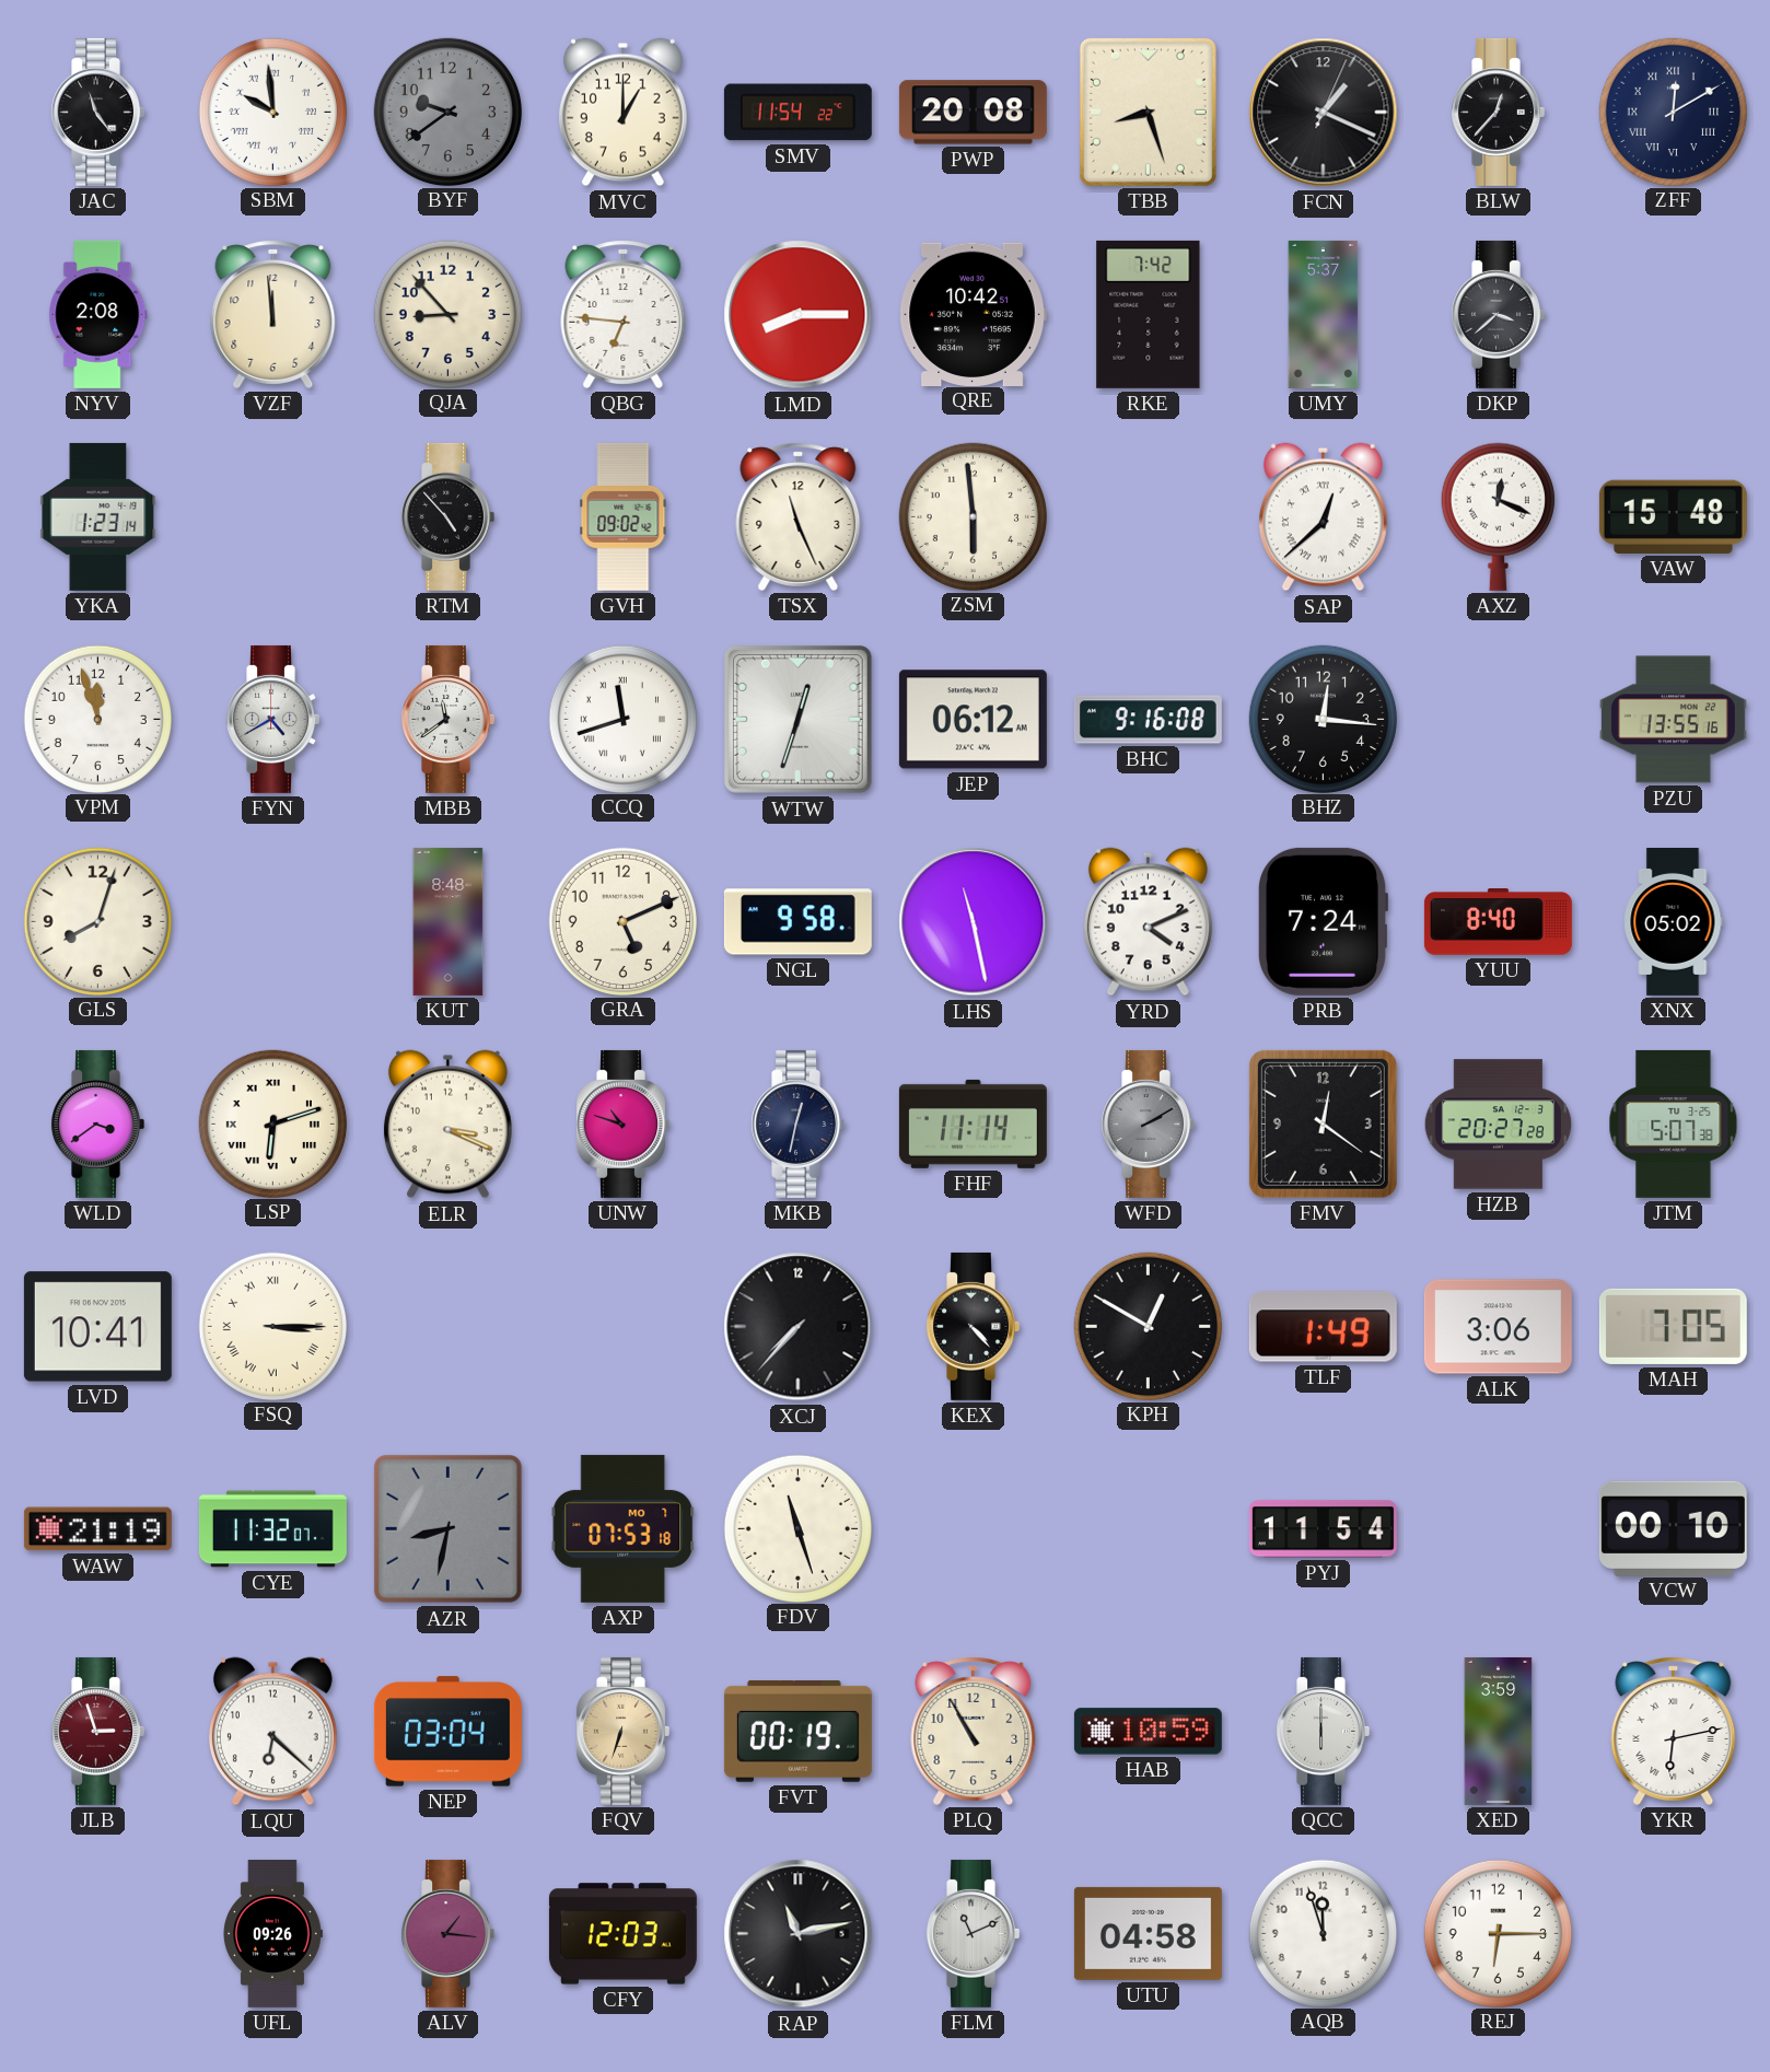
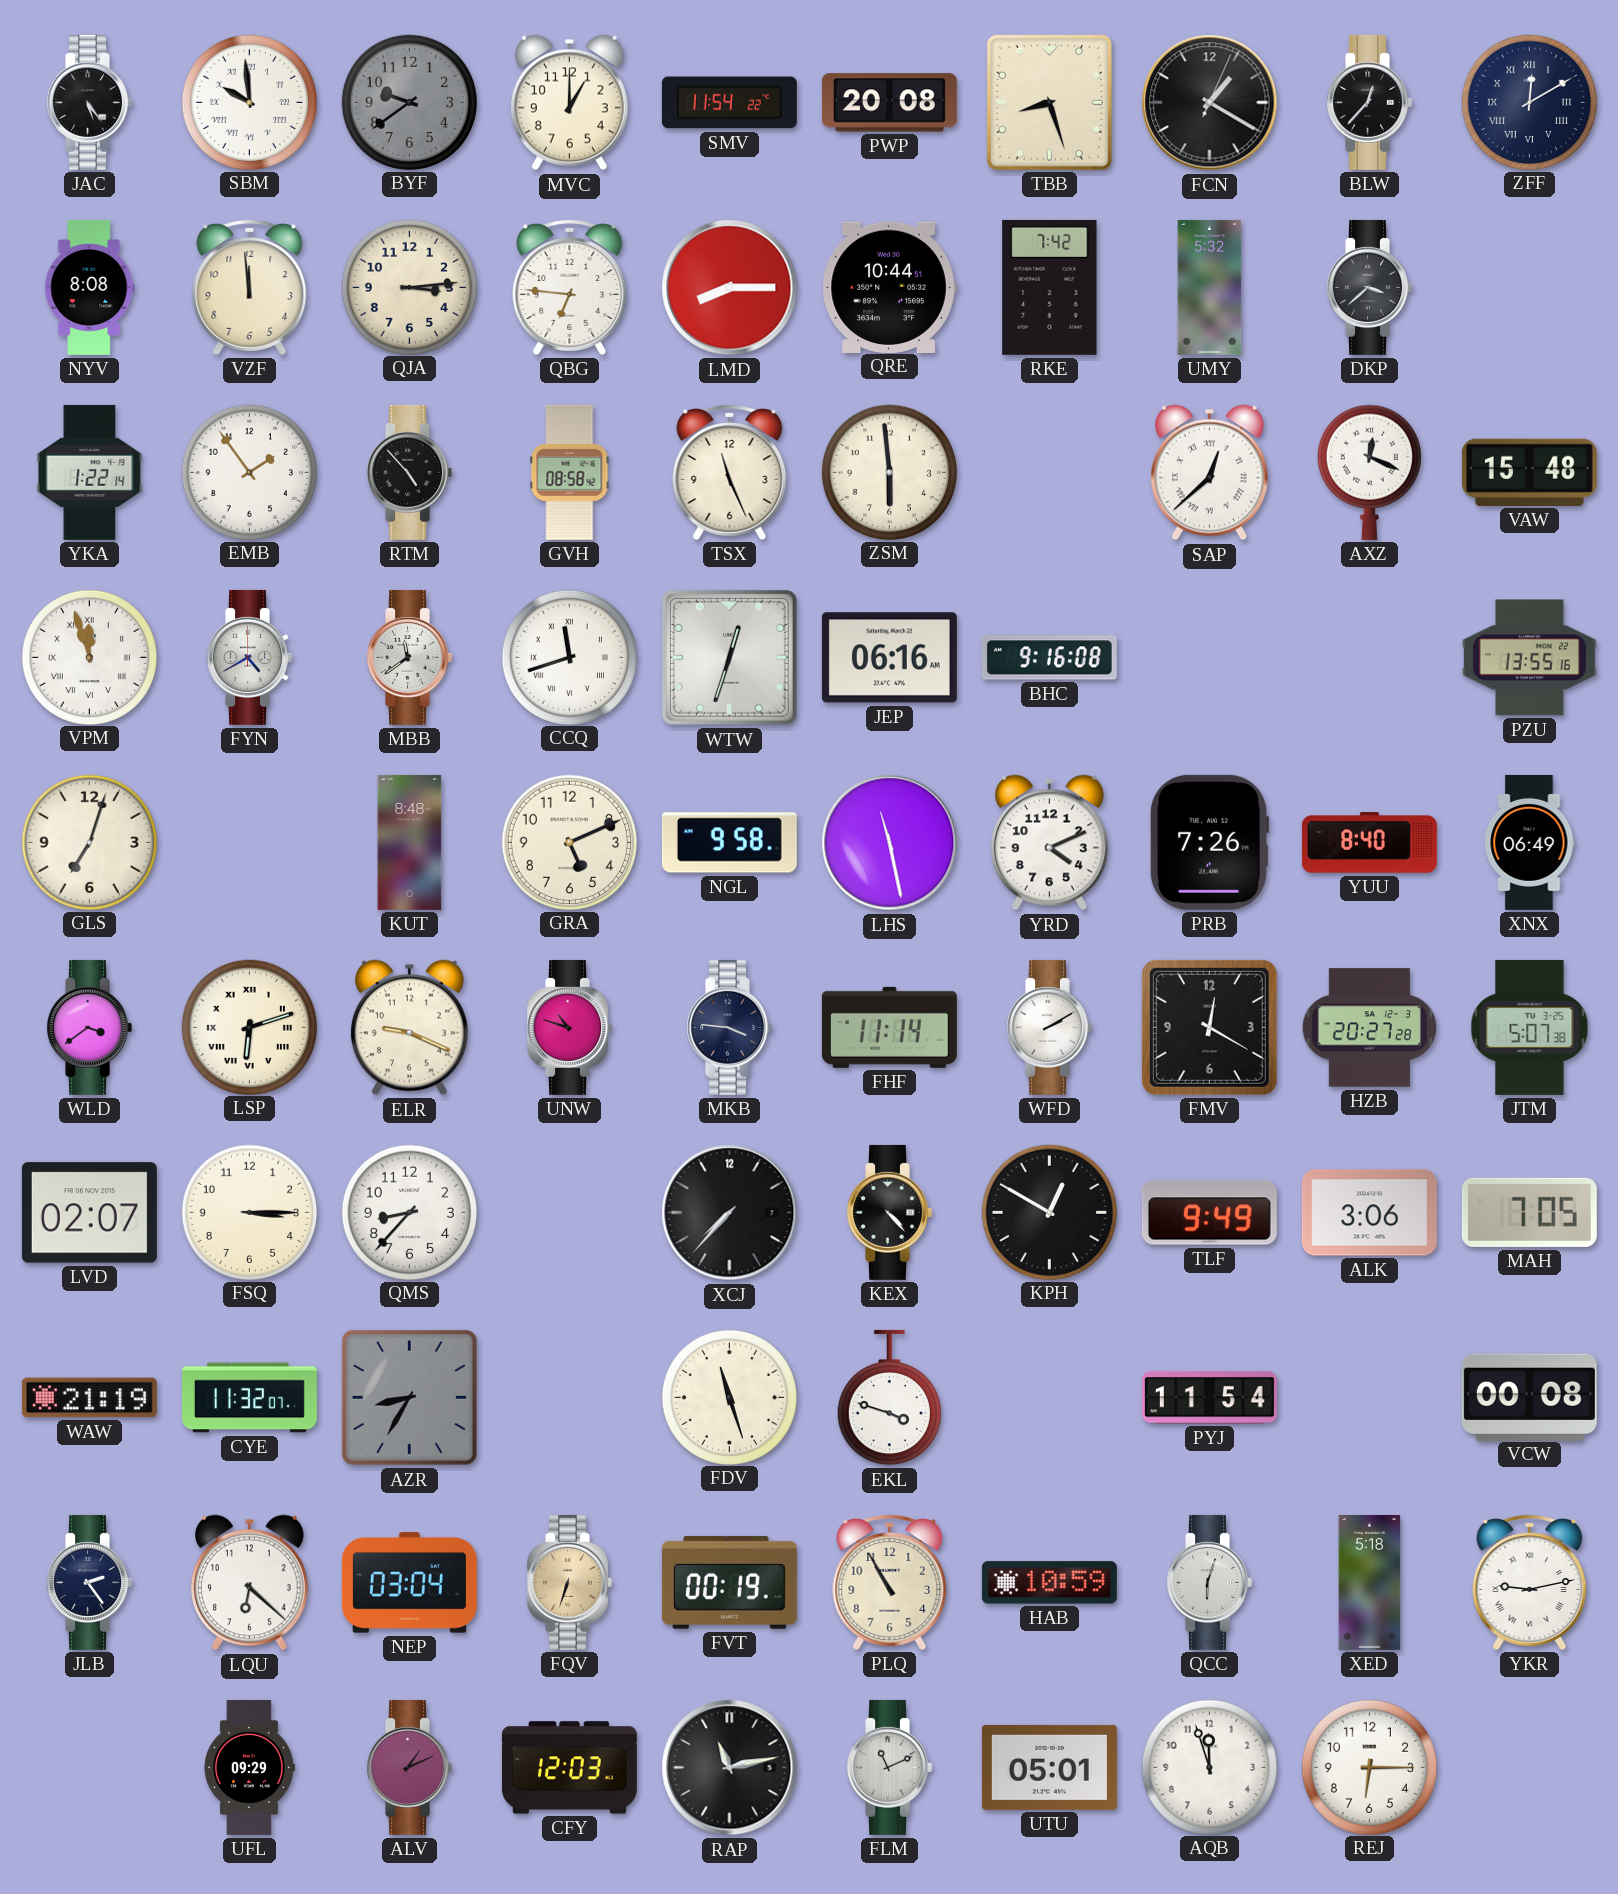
JAC: 11:24 -> 5:24
FCN: 1:19 -> 1:20
NYV: 2:08 -> 8:08
QJA: 8:53 -> 3:14
QRE: 10:42 -> 10:44
UMY: 5:37 -> 5:32
YKA: 1:23 -> 1:22
EMB: none -> 1:54
GVH: 09:02 -> 08:58
VPM numerals: Arabic -> Roman
JEP: 06:12 -> 06:16
BHZ: 12:16 -> none
GLS: 8:03 -> 7:03
PRB: 7:24 -> 7:26
XNX: 05:02 -> 06:49
ELR: 3:19 -> 9:19
MKB: 12:32 -> 3:46
WFD dial: grey -> white
FMV: 12:21 -> 12:20
LVD: 10:41 -> 02:07
FSQ numerals: Roman -> Arabic
QMS: none -> 8:37
TLF: 1:49 -> 9:49
AZR: 8:32 -> 8:35
AXP: 07:53 -> none
EKL: none -> 3:48
VCW: 00:10 -> 00:08
JLB: 2:57 -> 2:24
JLB dial: burgundy -> navy
QCC: 6:00 -> 6:03
XED: 3:59 -> 5:18
YKR: 6:13 -> 9:13
UFL: 09:26 -> 09:29
ALV: 1:16 -> 1:11
UTU: 04:58 -> 05:01
